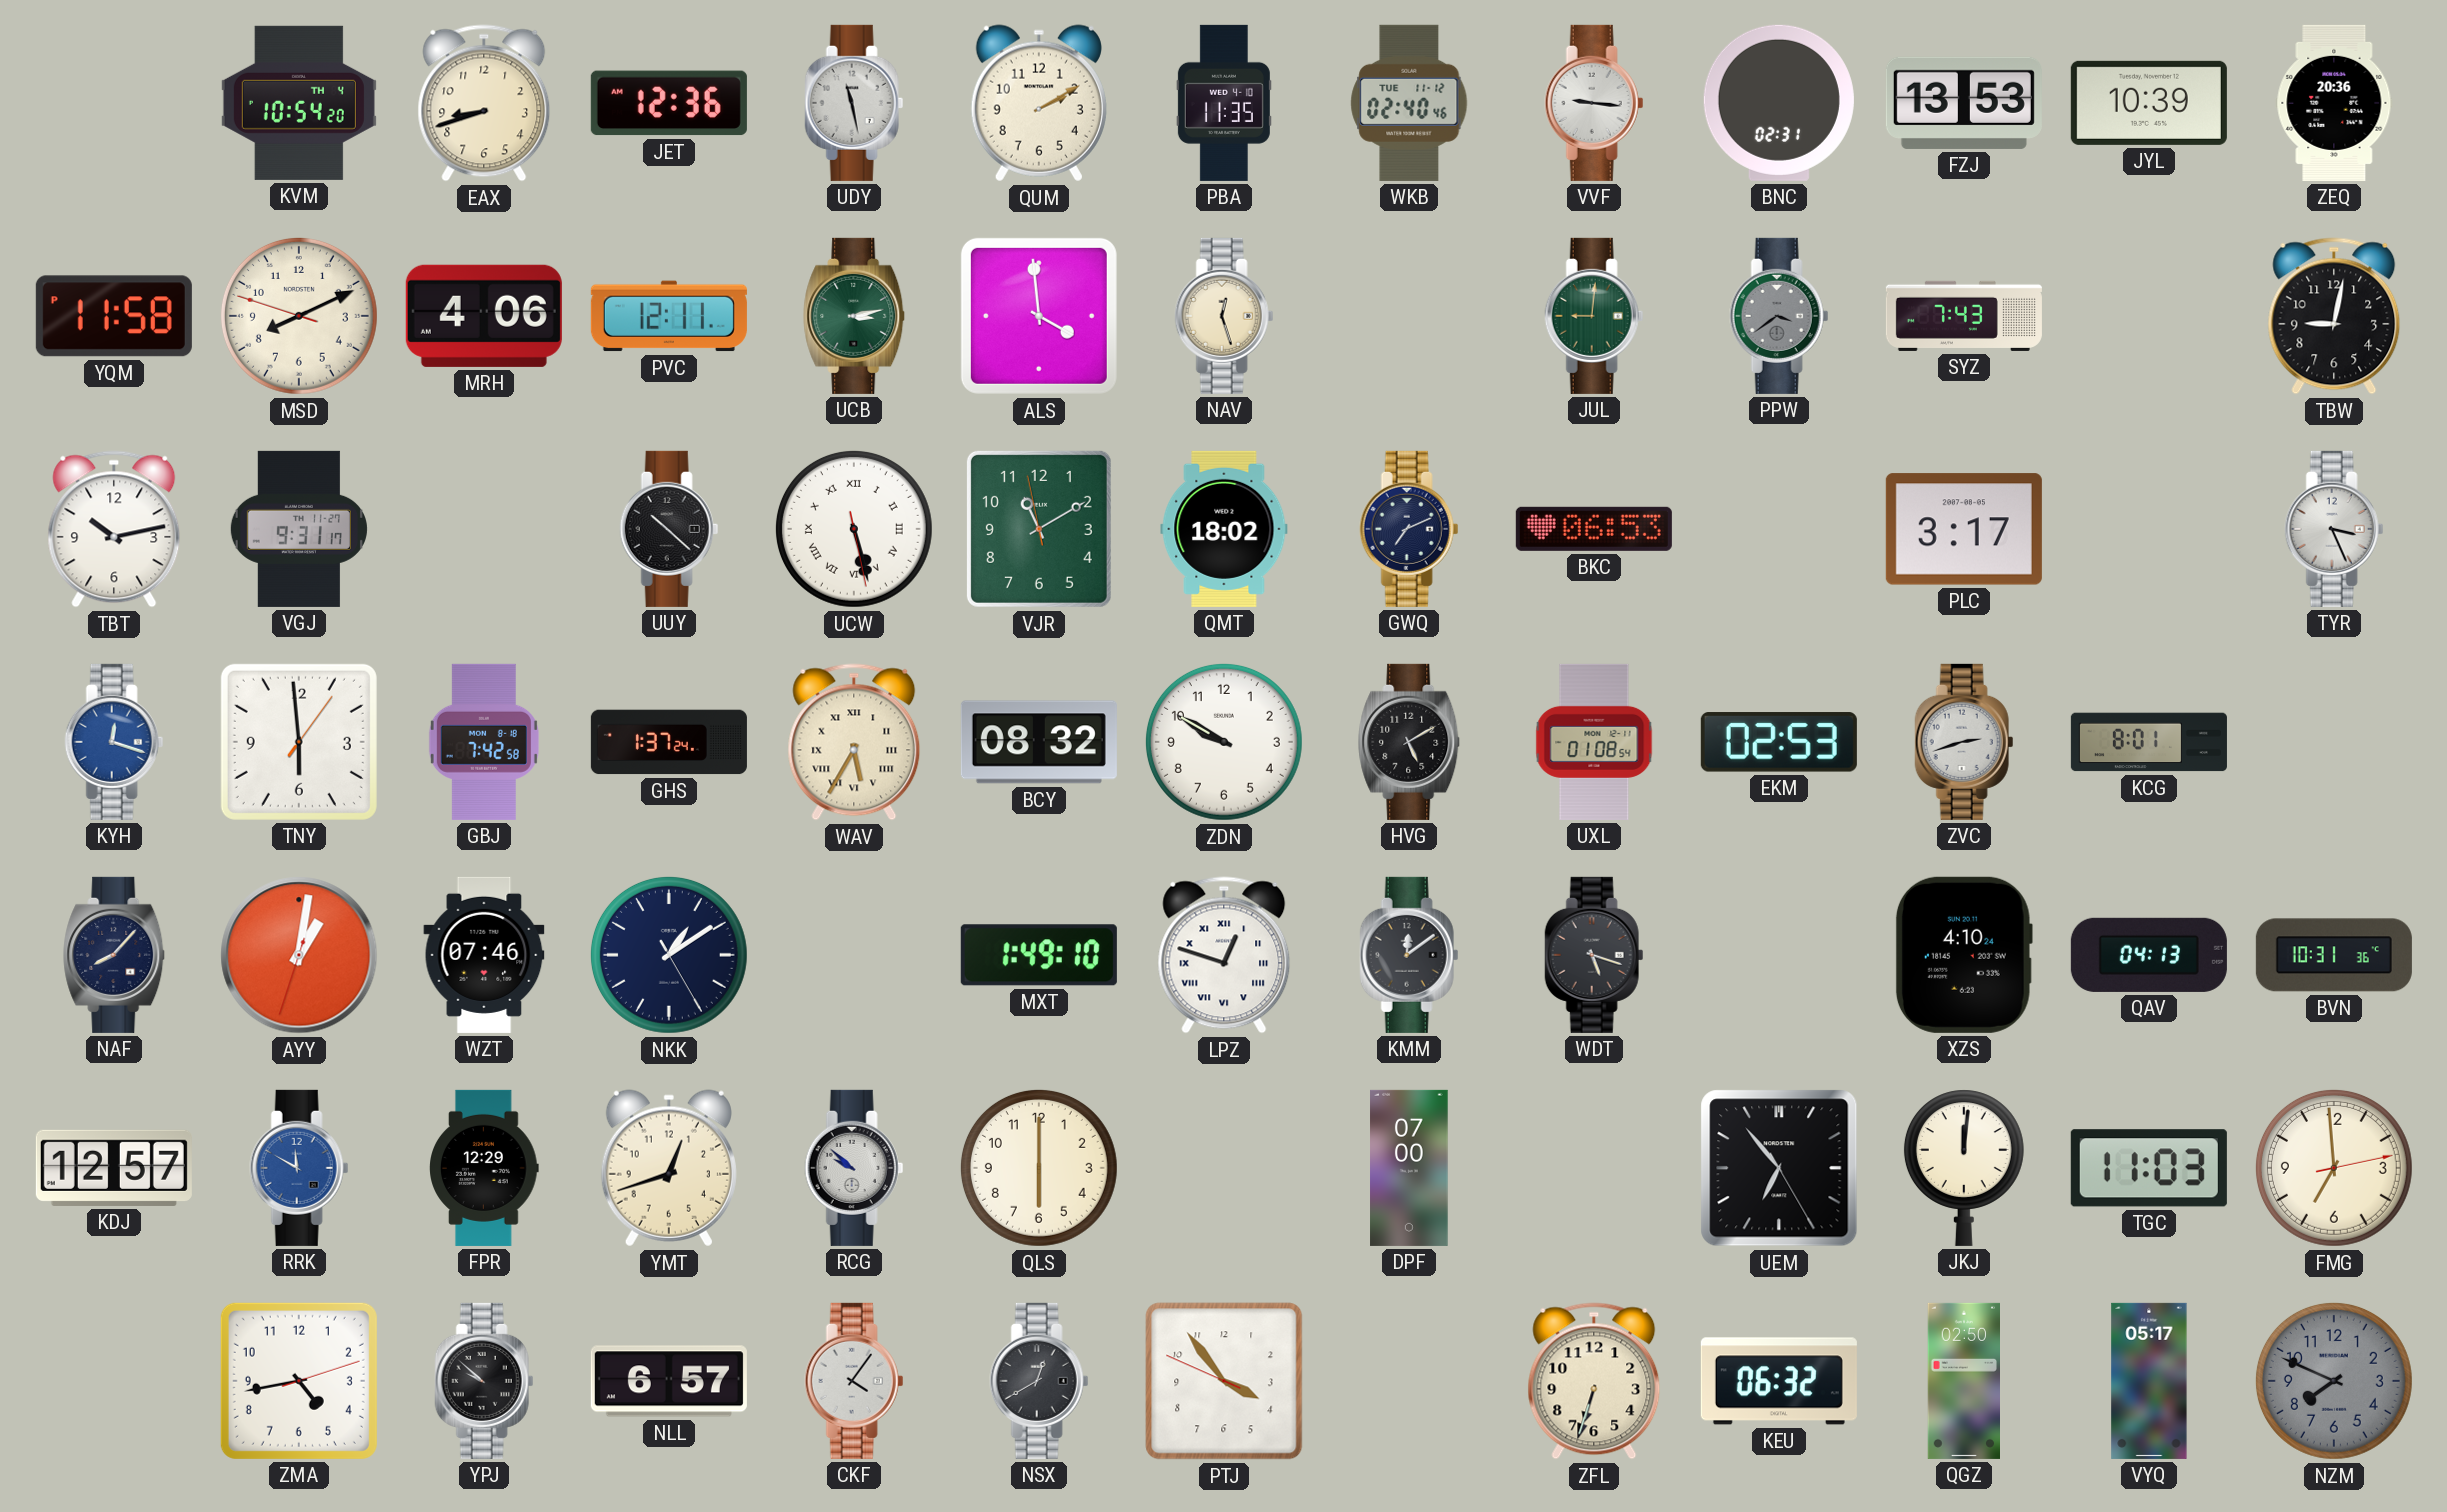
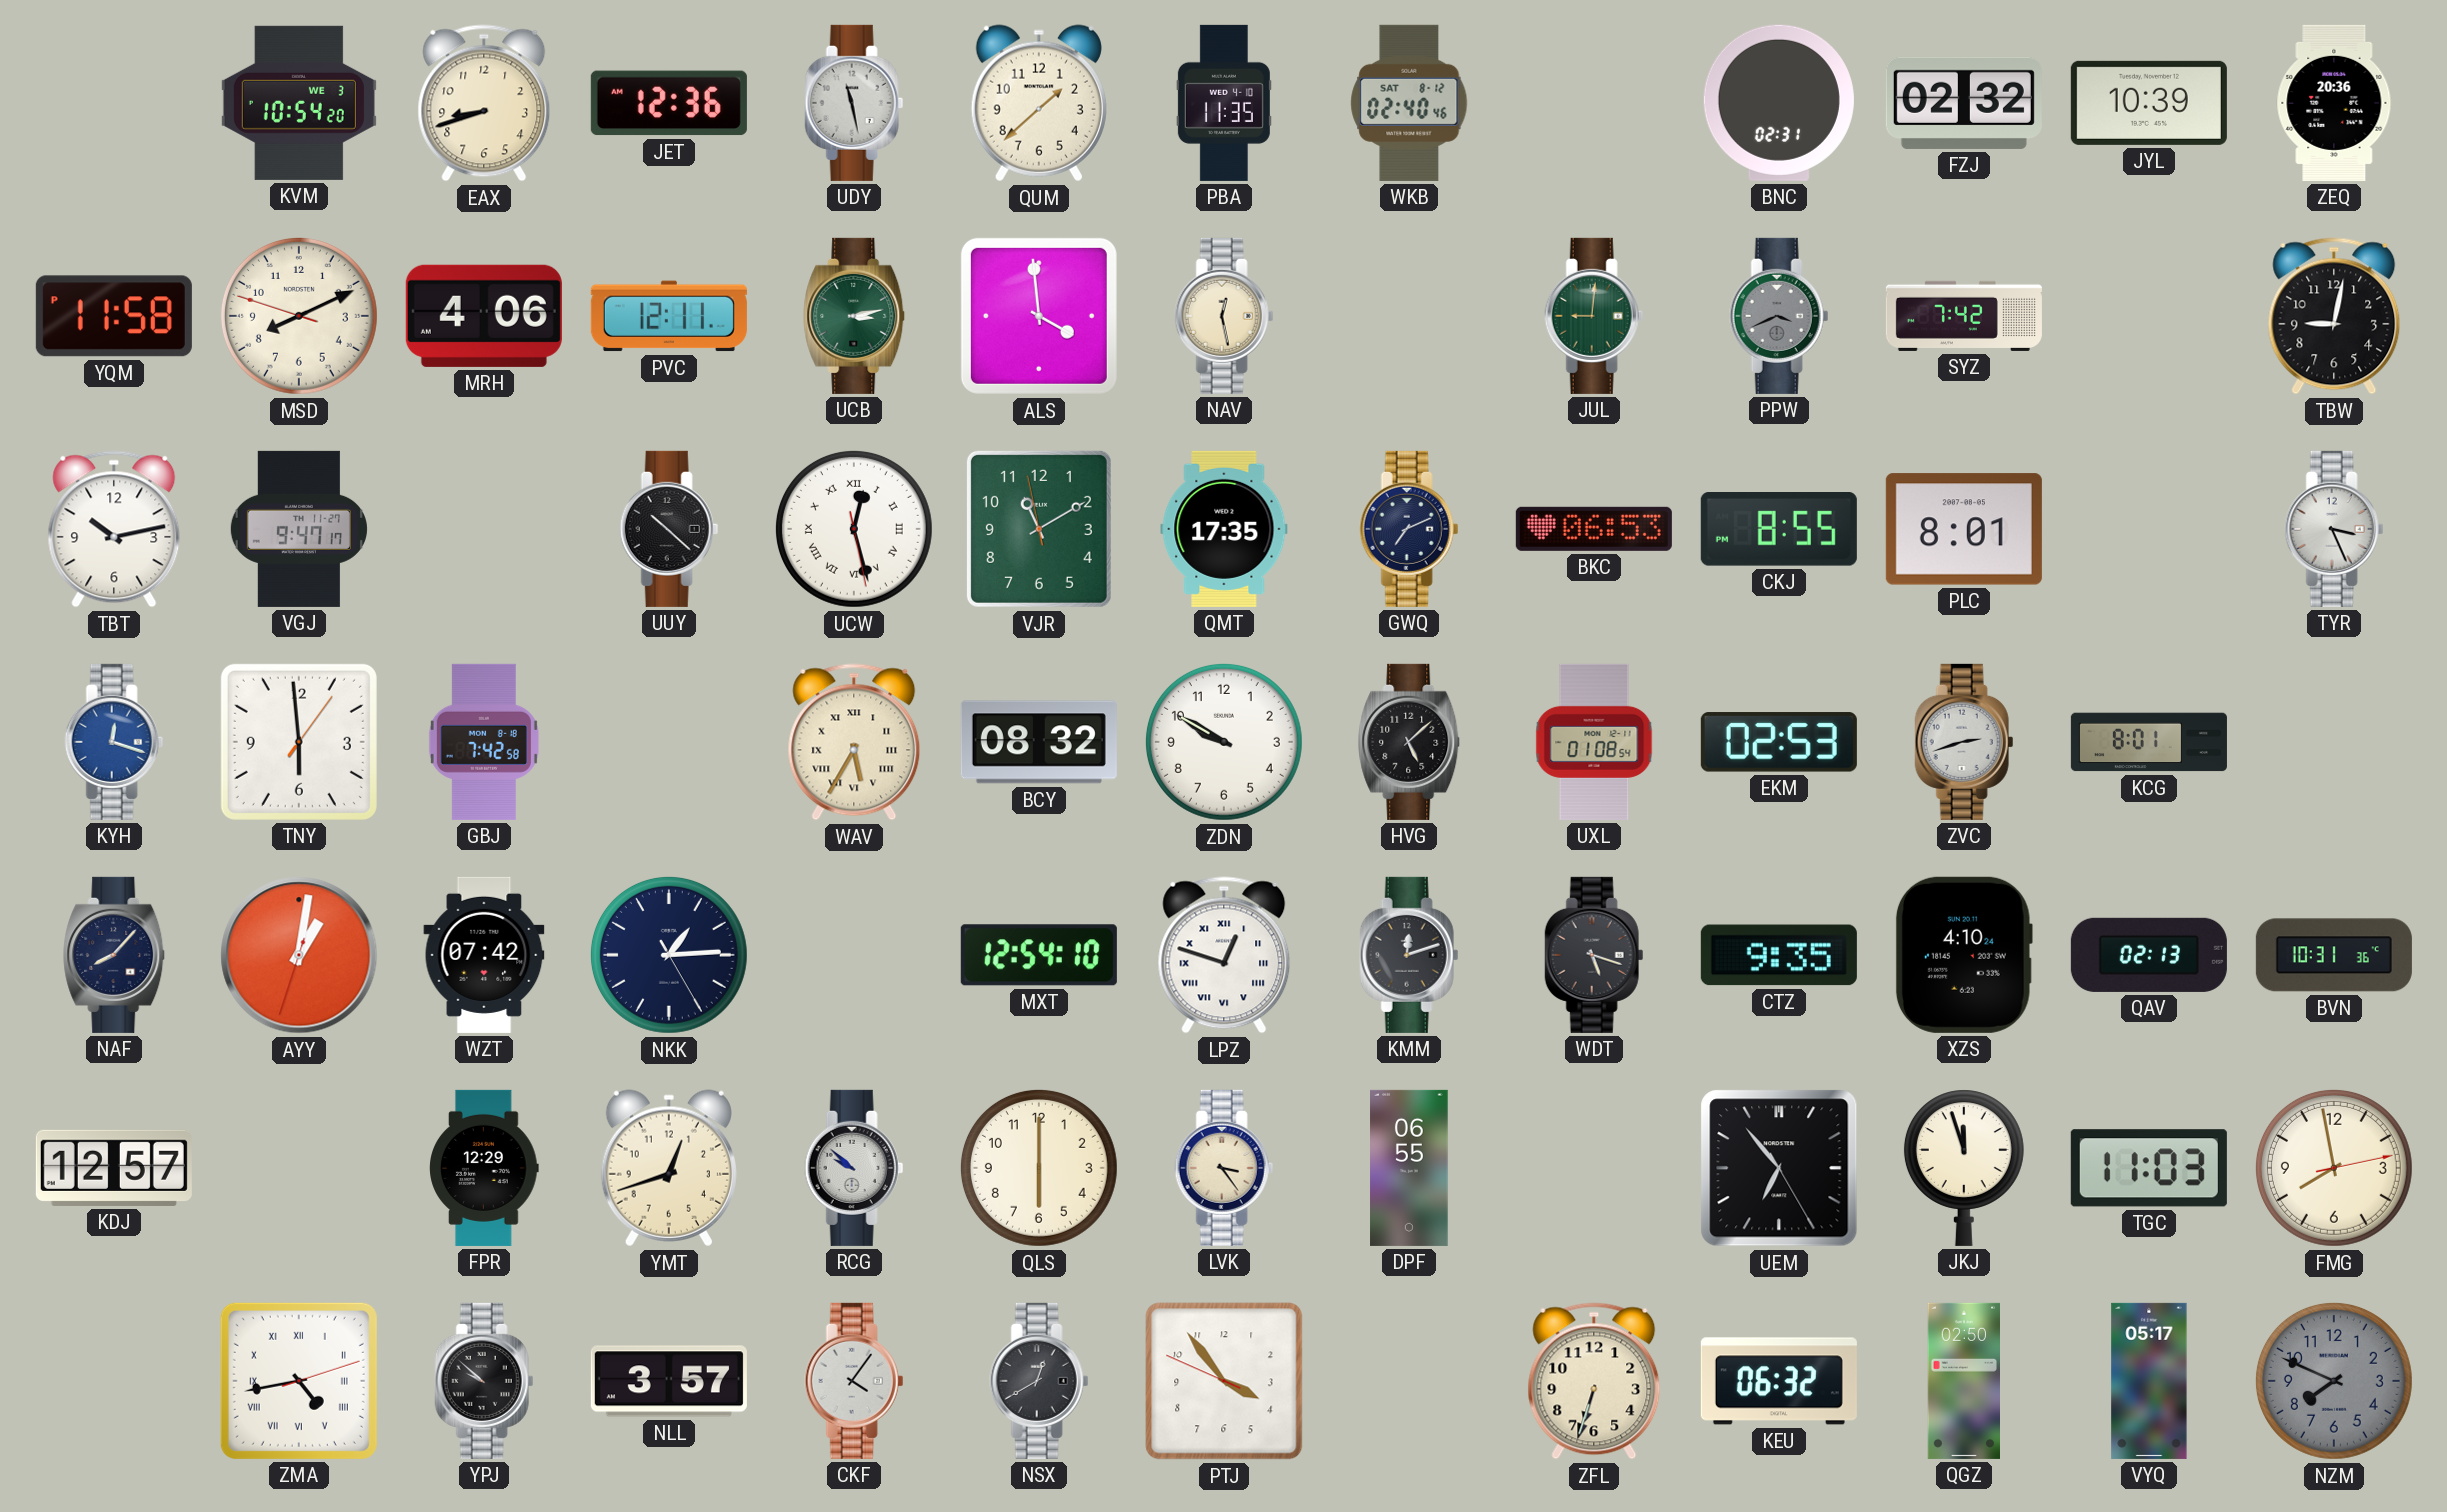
KVM date: TH 4 -> WE 3
QUM: 2:10 -> 1:38
WKB date: TUE 11-12 -> SAT 8-12
VVF: 9:16 -> none
FZJ: 13:53 -> 02:32
NAV: 12:27 -> 12:28
PPW: 3:39 -> 3:41
SYZ: 7:43 -> 7:42
VGJ: 9:31 -> 9:47
UCW: 5:27 -> 12:27
QMT: 18:02 -> 17:35
CKJ: none -> 8:55
PLC: 3:17 -> 8:01
GHS: 1:37 -> none
HVG: 5:10 -> 5:08
WZT: 07:46 -> 07:42
NKK: 1:09 -> 1:14
MXT: 1:49 -> 12:54
KMM: 12:09 -> 12:12
CTZ: none -> 9:35
QAV: 04:13 -> 02:13
RRK: 11:50 -> none
LVK: none -> 3:24
DPF: 07:00 -> 06:55
JKJ: 12:01 -> 11:57
FMG: 6:59 -> 7:58
ZMA numerals: Arabic -> Roman
NLL: 6:57 -> 3:57
